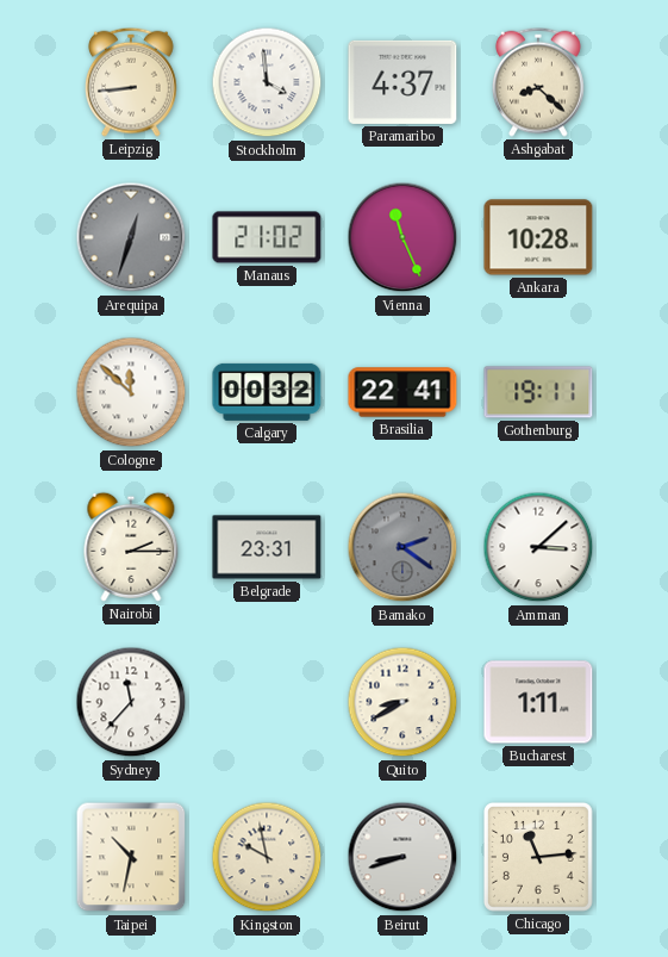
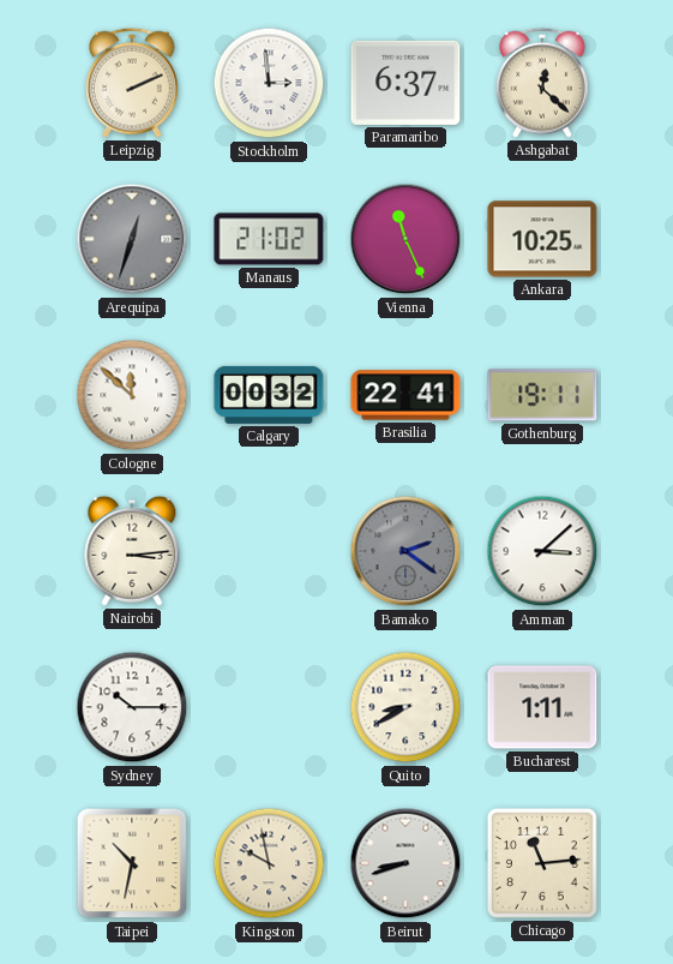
Leipzig: 8:44 -> 2:11
Stockholm: 3:59 -> 2:59
Paramaribo: 4:37 -> 6:37
Ashgabat: 8:22 -> 12:22
Ankara: 10:28 -> 10:25
Nairobi: 2:15 -> 3:14
Belgrade: 23:31 -> none
Sydney: 11:37 -> 10:15
